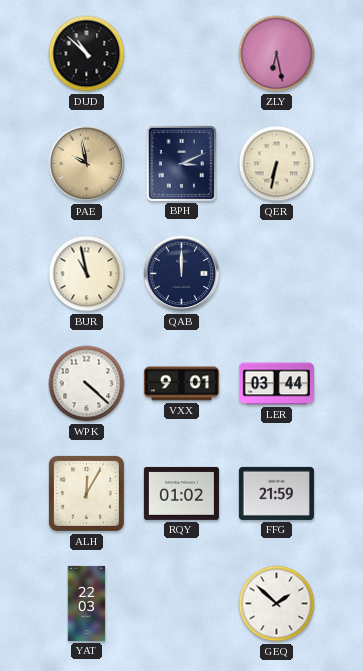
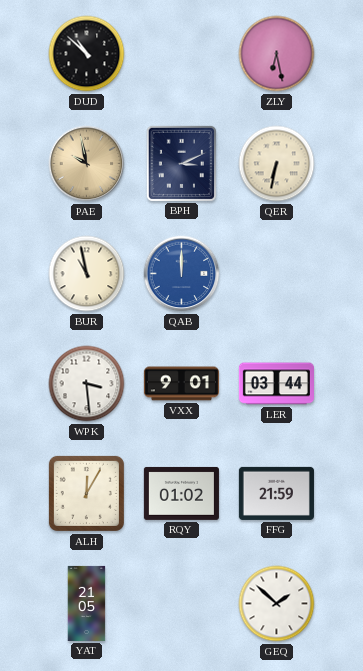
QAB dial: navy -> blue
WPK: 4:22 -> 3:29
YAT: 22:03 -> 21:05
